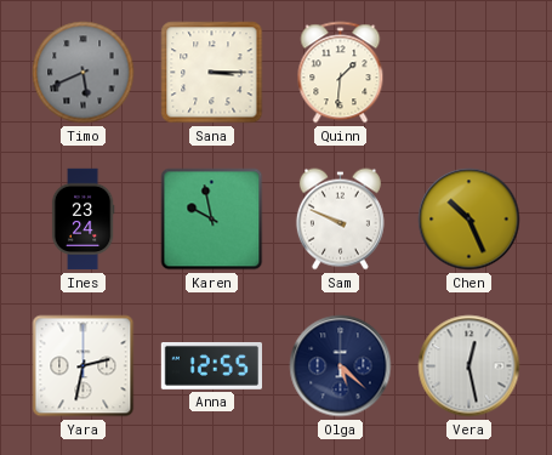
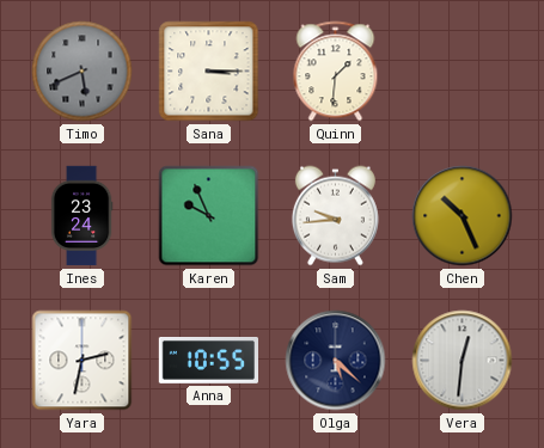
Karen: 9:58 -> 9:56
Sam: 9:49 -> 9:44
Anna: 12:55 -> 10:55
Vera: 12:28 -> 12:31
